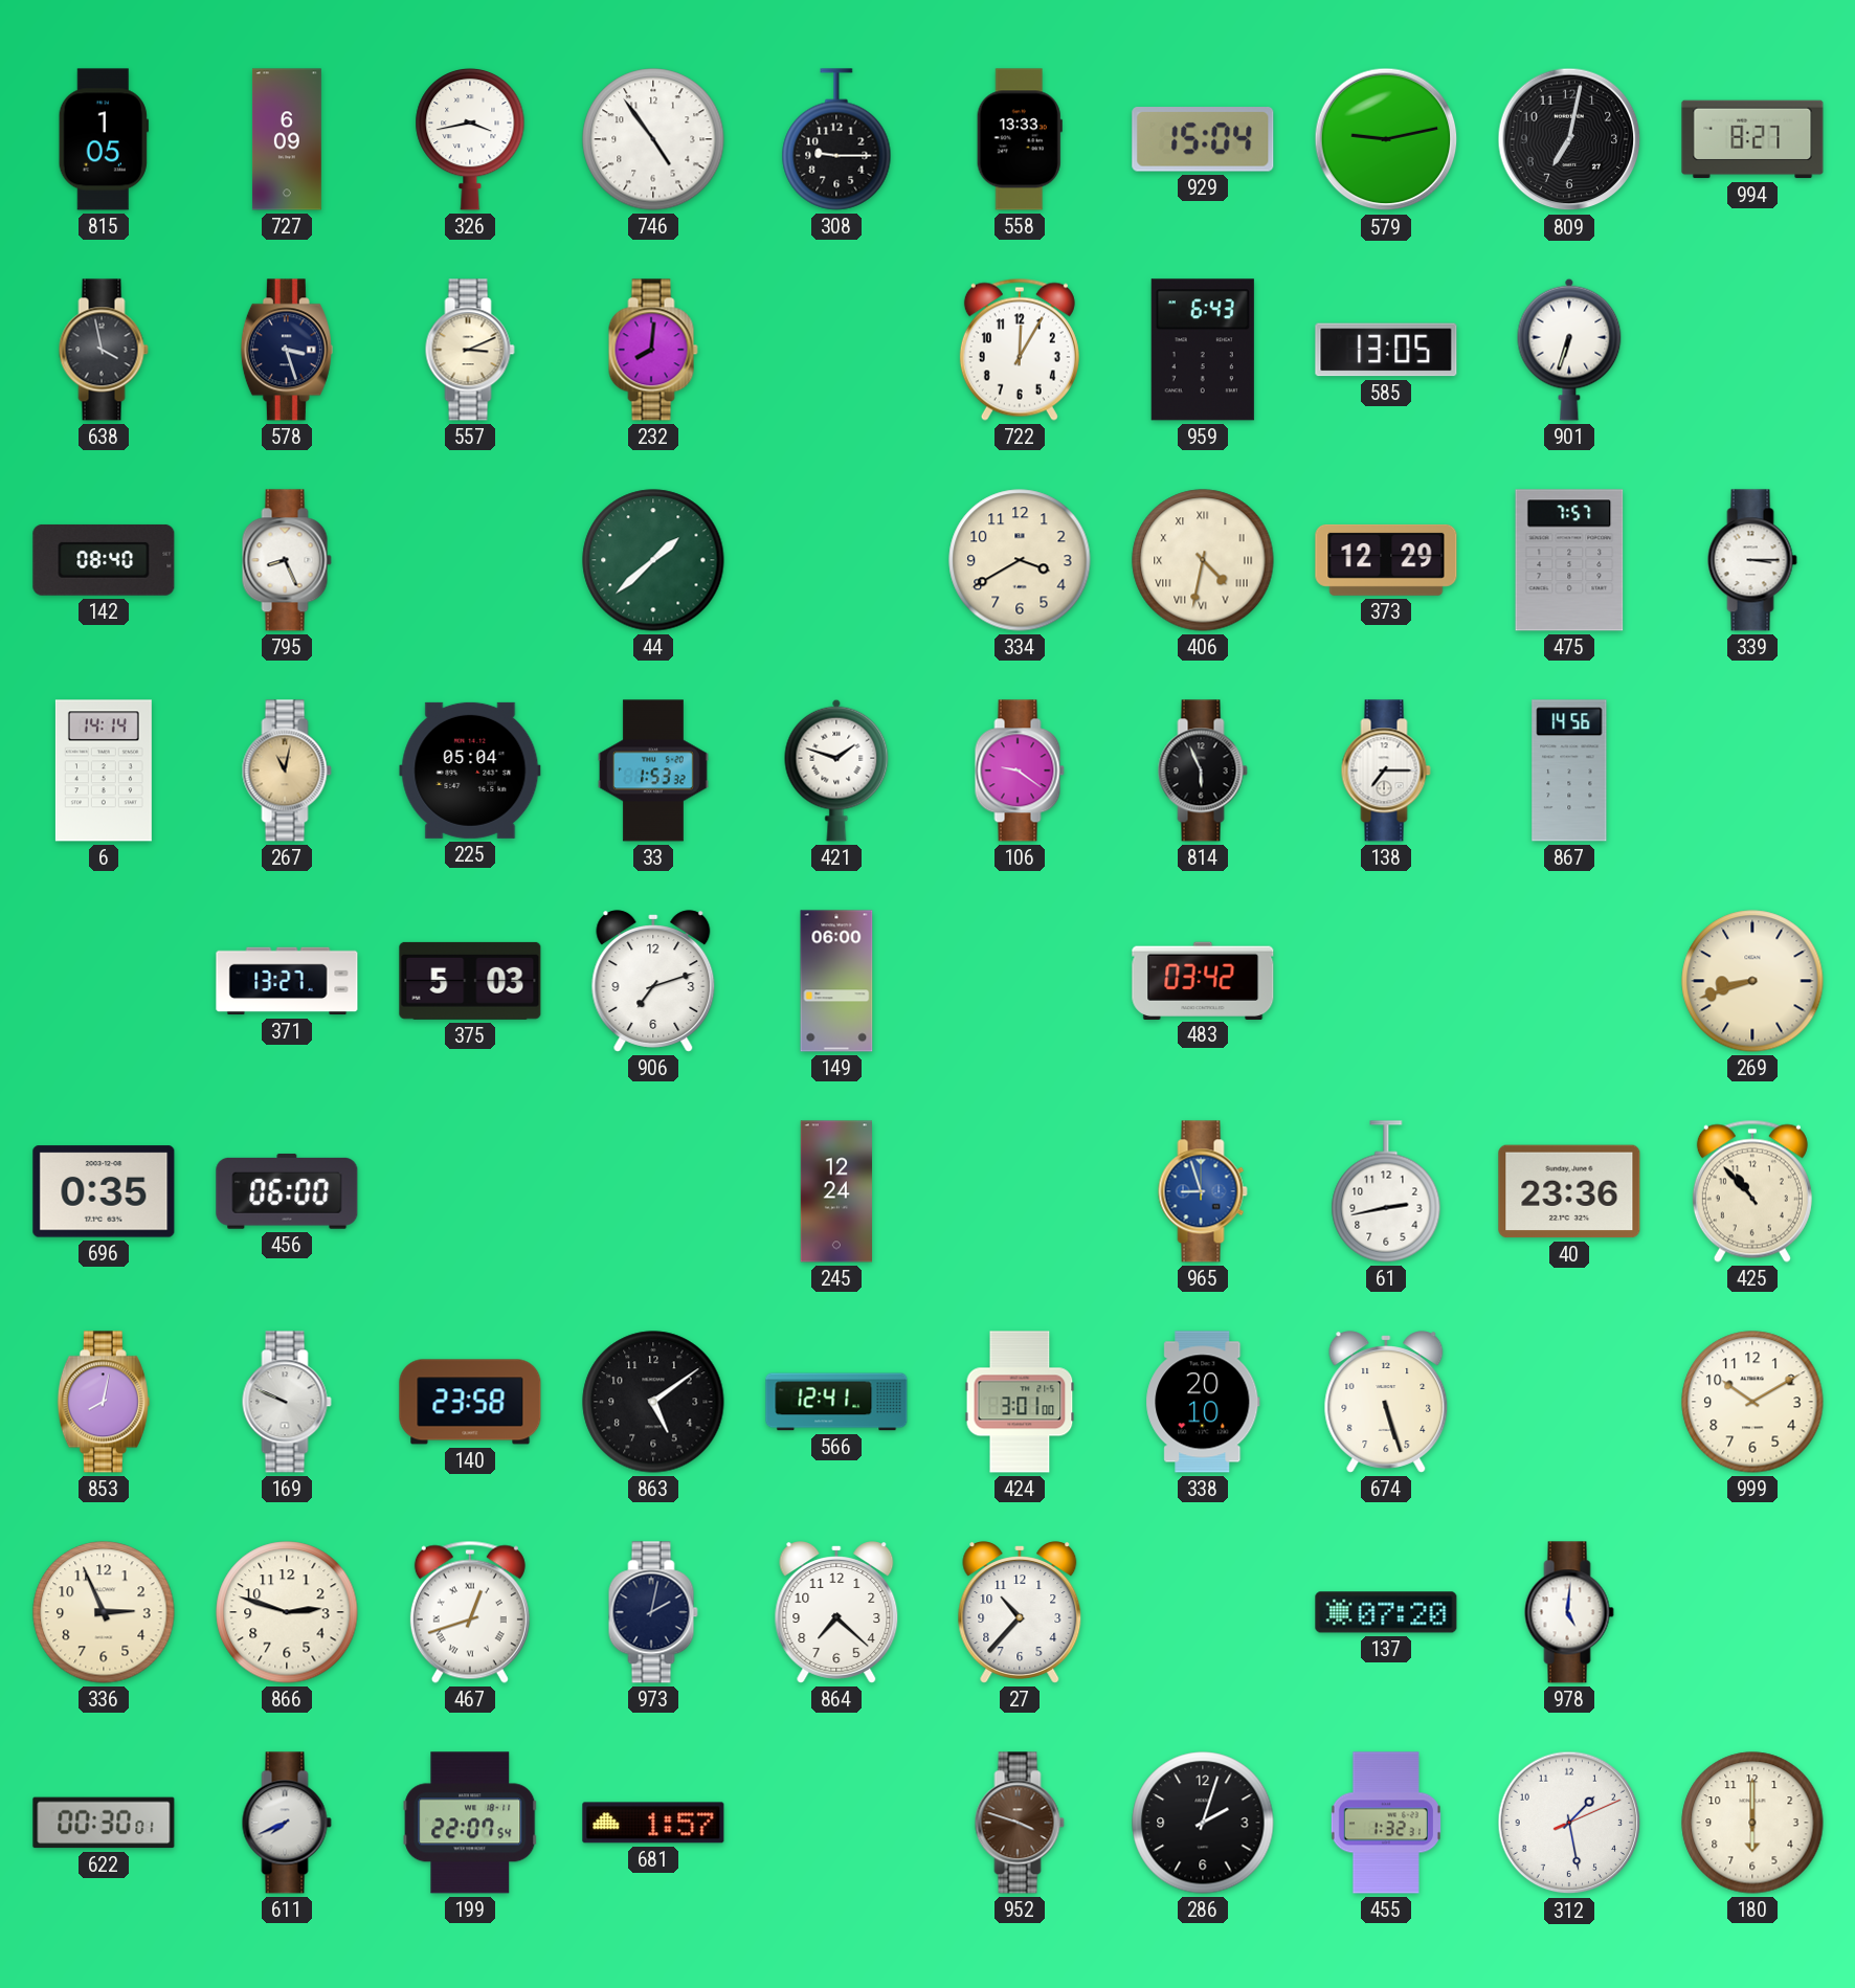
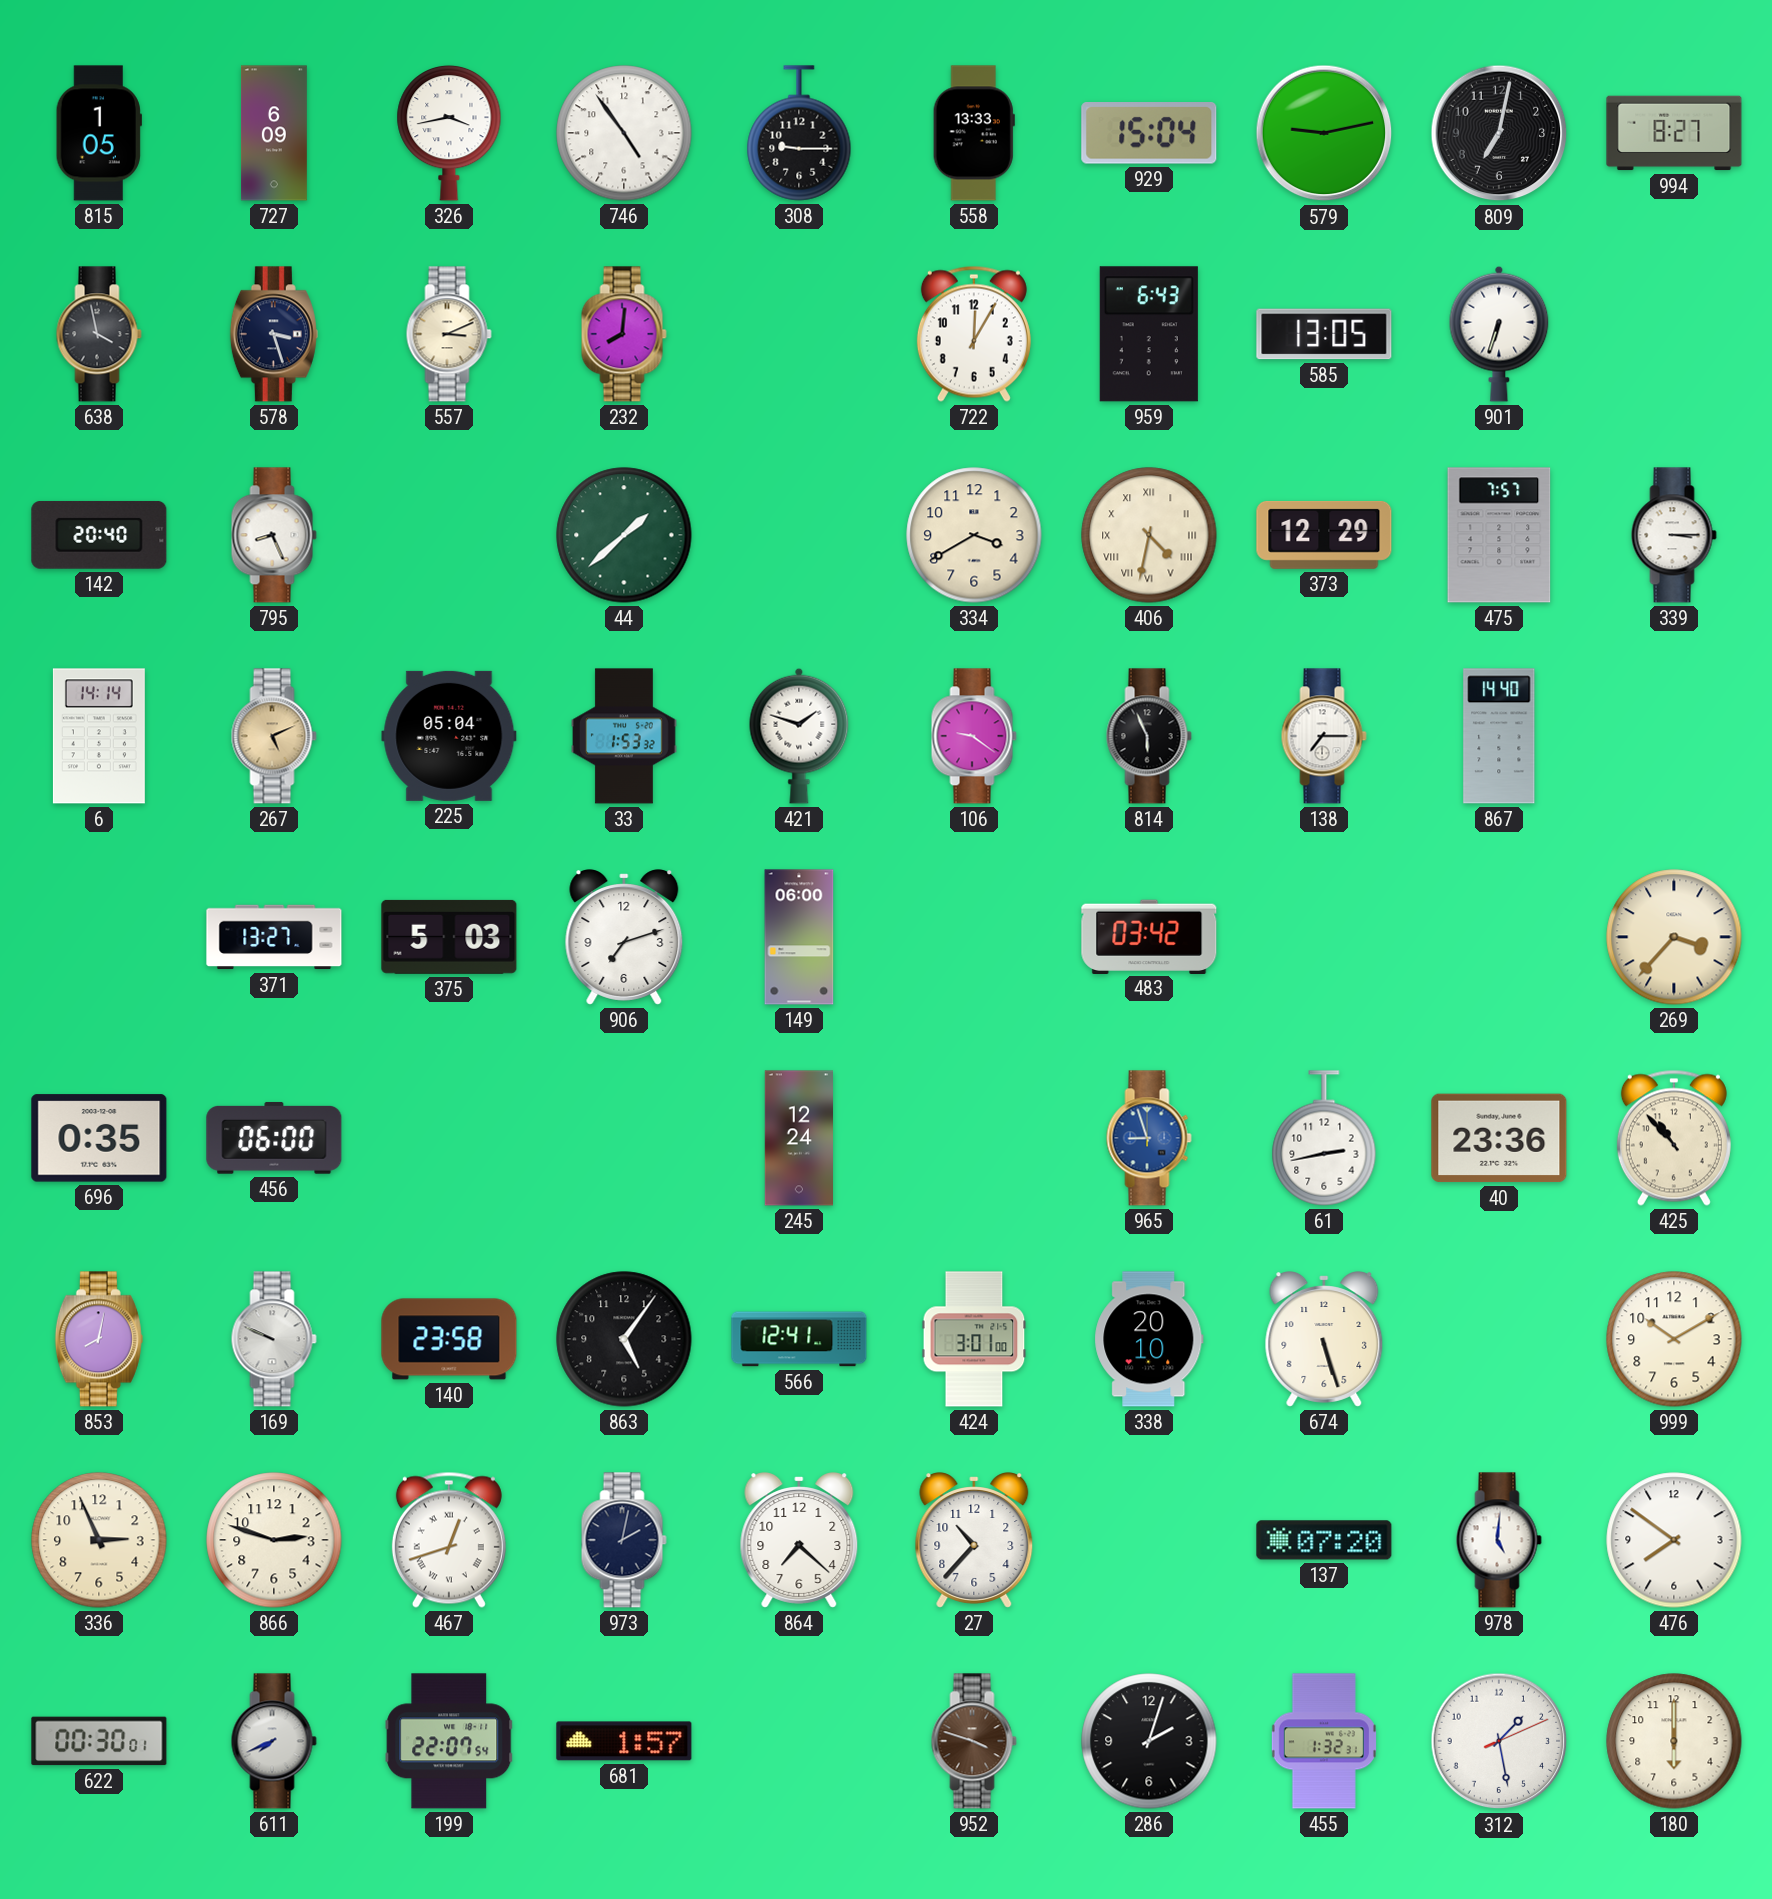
142: 08:40 -> 20:40
267: 11:02 -> 5:11
867: 14:56 -> 14:40
269: 8:42 -> 3:37
863: 5:09 -> 5:06
476: none -> 7:51
